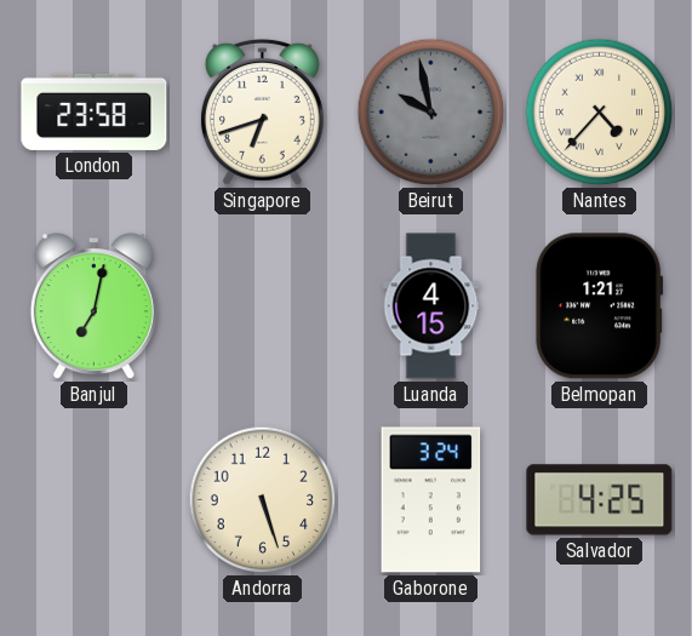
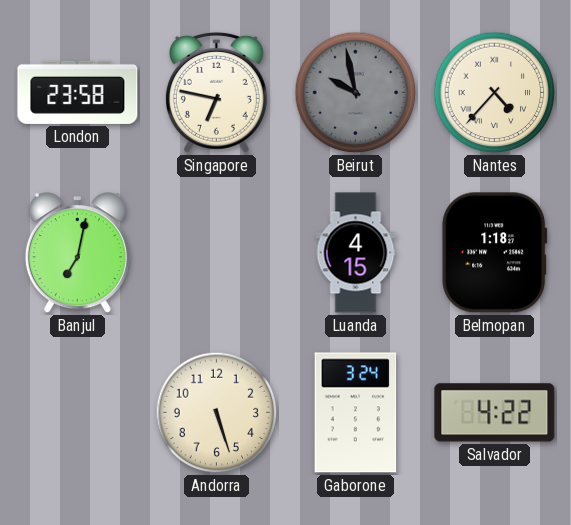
Singapore: 6:42 -> 6:47
Belmopan: 1:21 -> 1:18
Salvador: 4:25 -> 4:22
